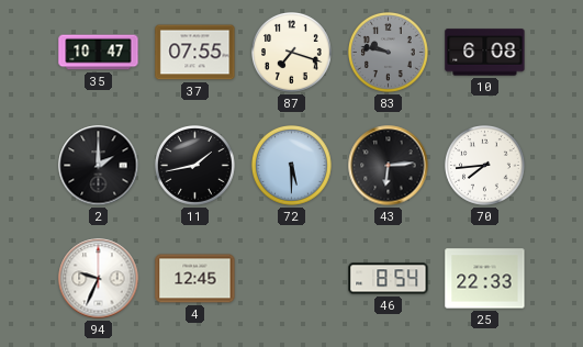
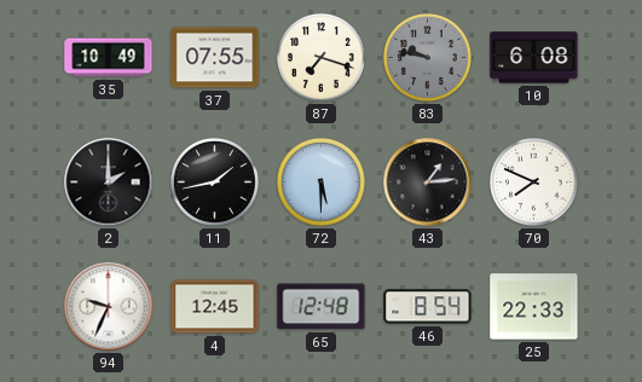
35: 10:47 -> 10:49
43: 6:14 -> 1:14
70: 7:44 -> 7:49
65: none -> 12:48
